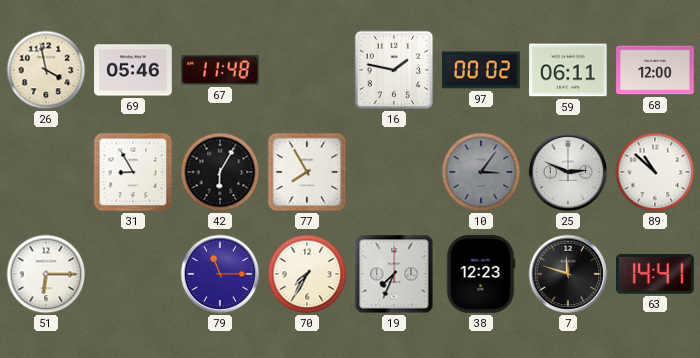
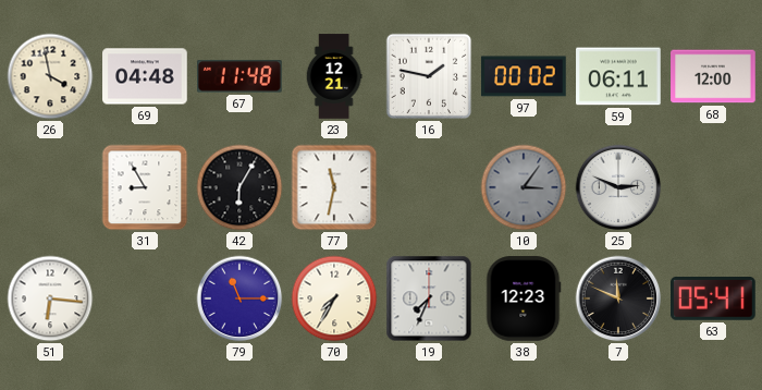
69: 05:46 -> 04:48
23: none -> 12:21
77: 7:55 -> 11:32
89: 10:52 -> none
51: 6:15 -> 6:16
7: 11:48 -> 11:49
63: 14:41 -> 05:41
